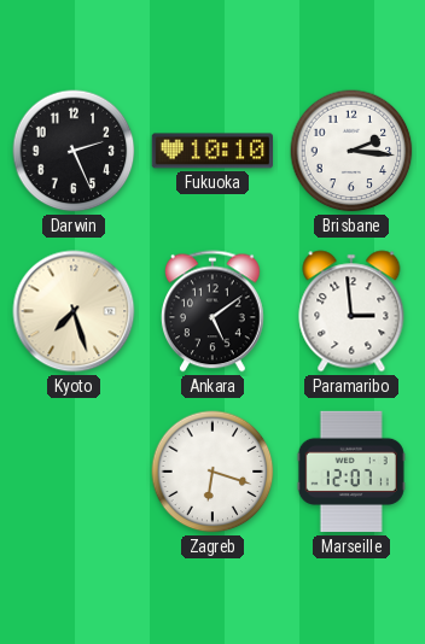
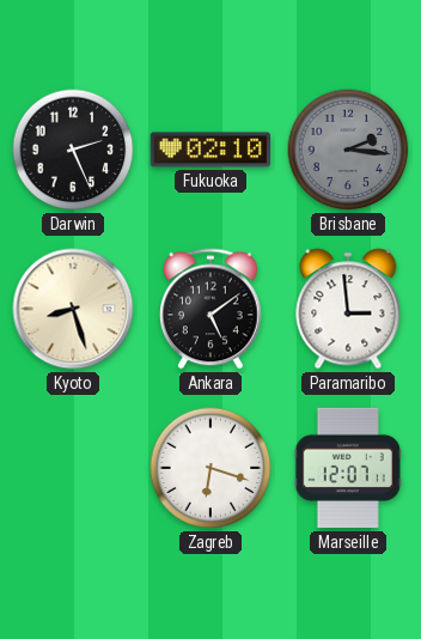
Fukuoka: 10:10 -> 02:10
Brisbane dial: white -> grey
Kyoto: 7:27 -> 8:27
